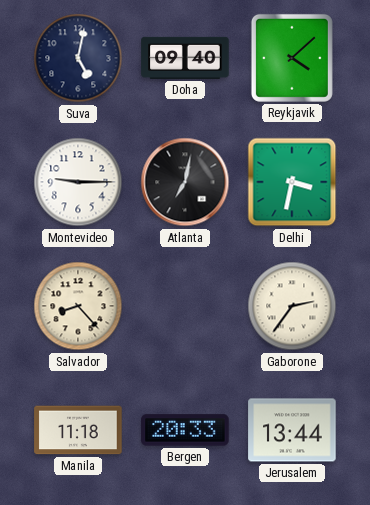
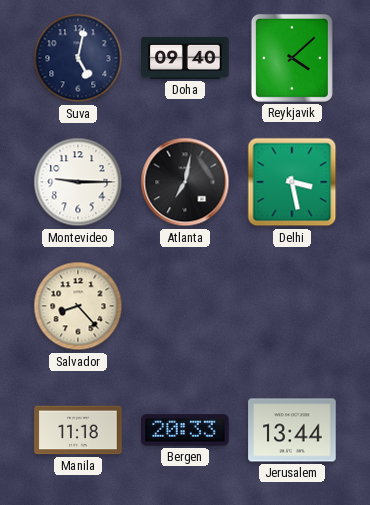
Delhi: 3:32 -> 3:28
Gaborone: 2:36 -> none
